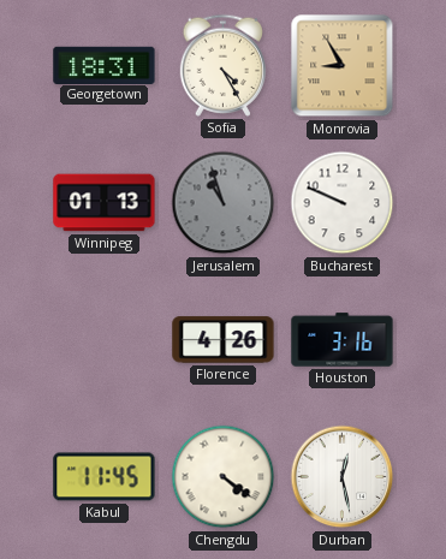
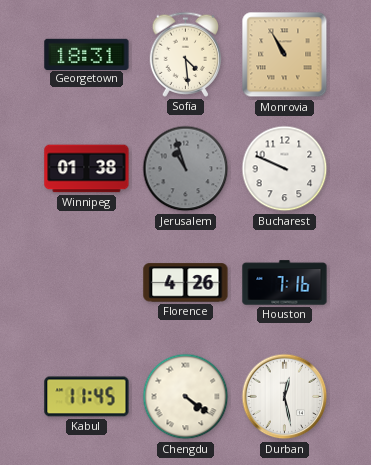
Sofia: 4:25 -> 4:29
Monrovia: 8:55 -> 10:55
Winnipeg: 01:13 -> 01:38
Houston: 3:16 -> 7:16
